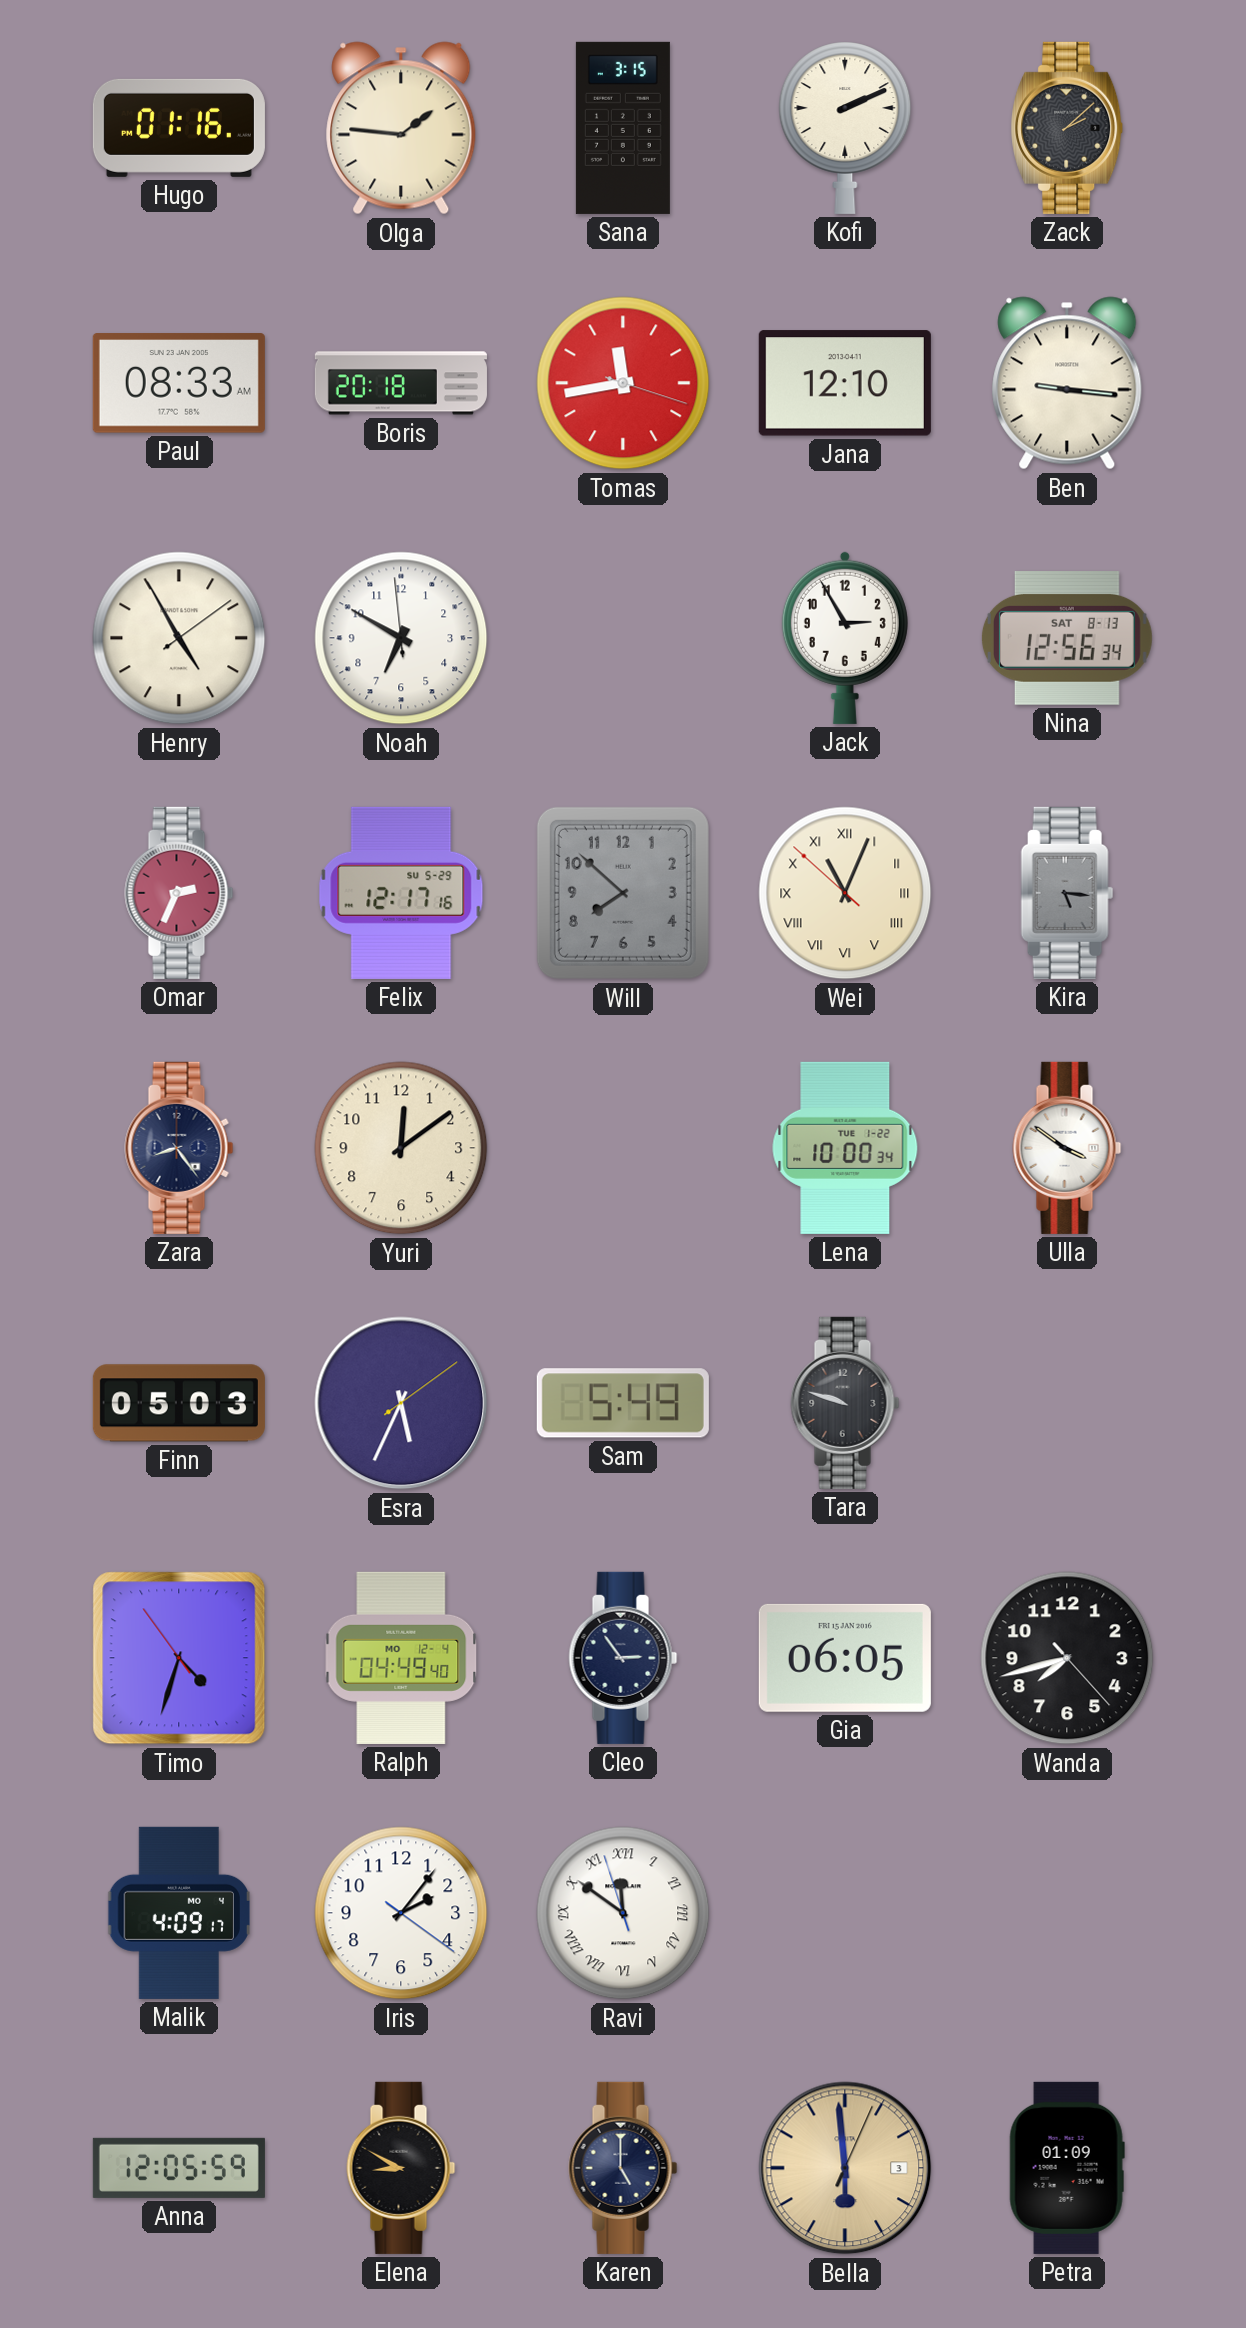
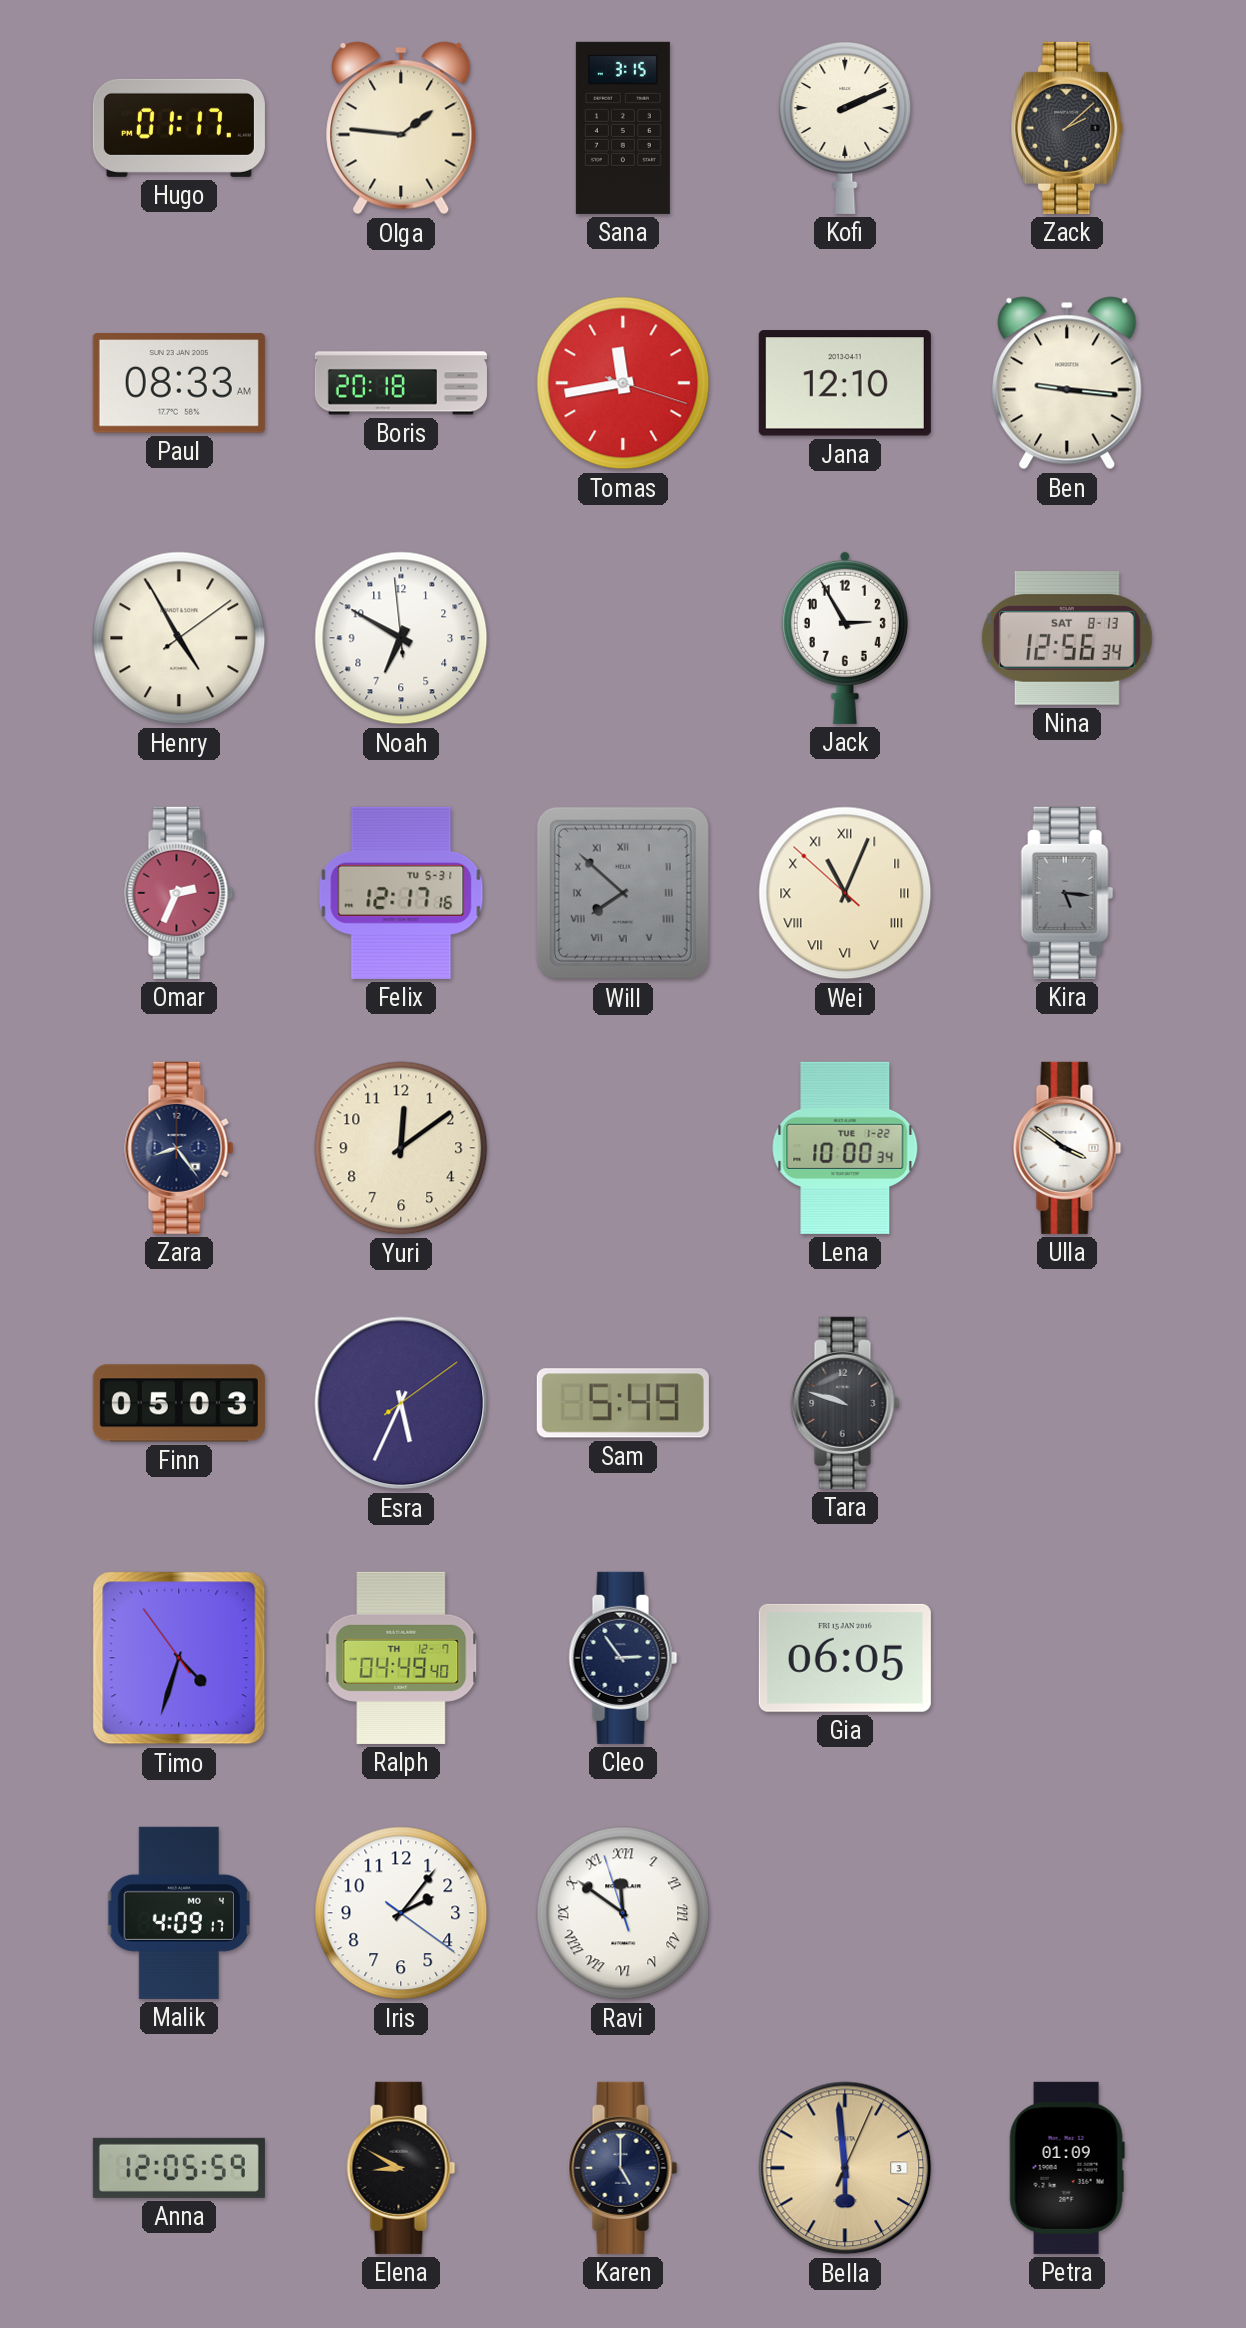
Hugo: 01:16 -> 01:17
Felix date: SU 5-29 -> TU 5-31
Will numerals: Arabic -> Roman
Ralph date: MO 12-4 -> TH 12-7
Wanda: 7:42 -> none
